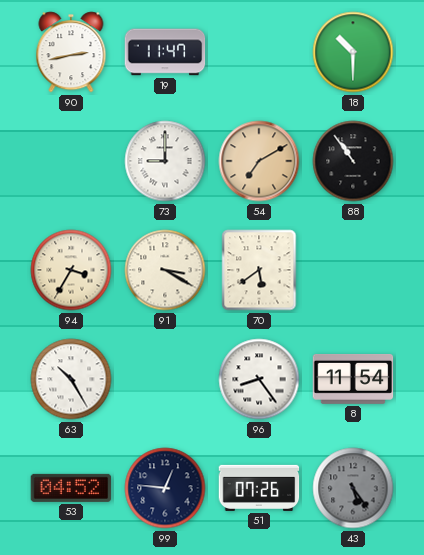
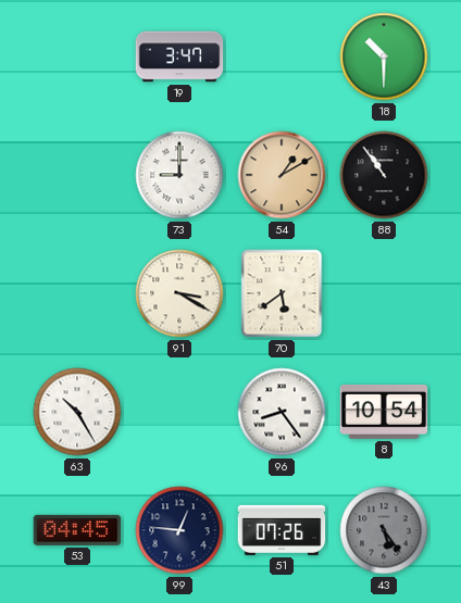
90: 2:43 -> none
19: 11:47 -> 3:47
54: 7:10 -> 1:10
94: 3:35 -> none
8: 11:54 -> 10:54
53: 04:52 -> 04:45
